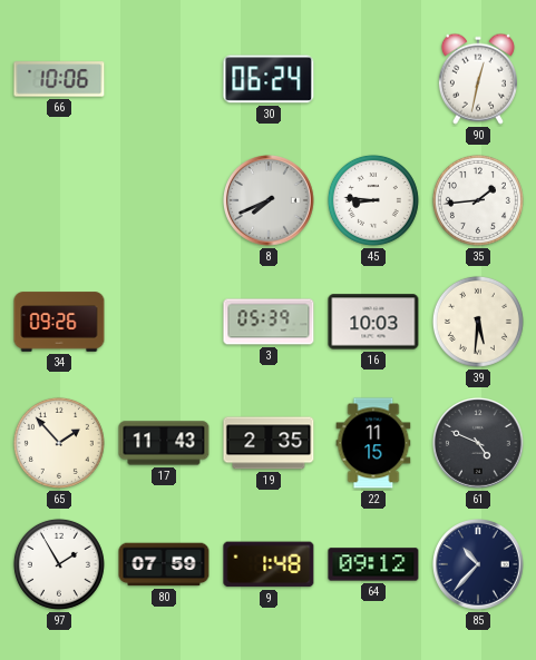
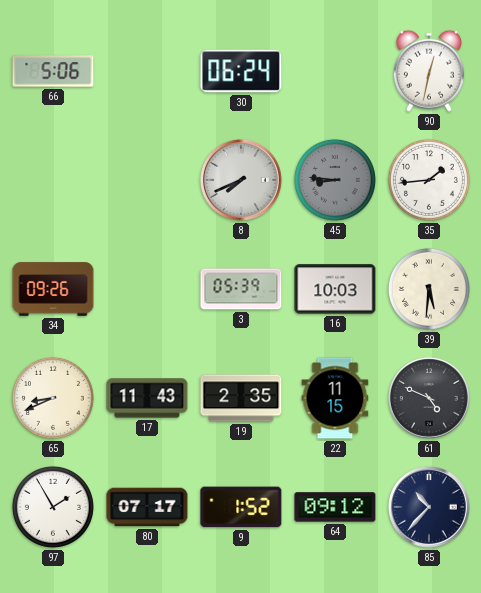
66: 10:06 -> 5:06
45 dial: white -> grey
65: 1:53 -> 8:41
80: 07:59 -> 07:17
9: 1:48 -> 1:52
